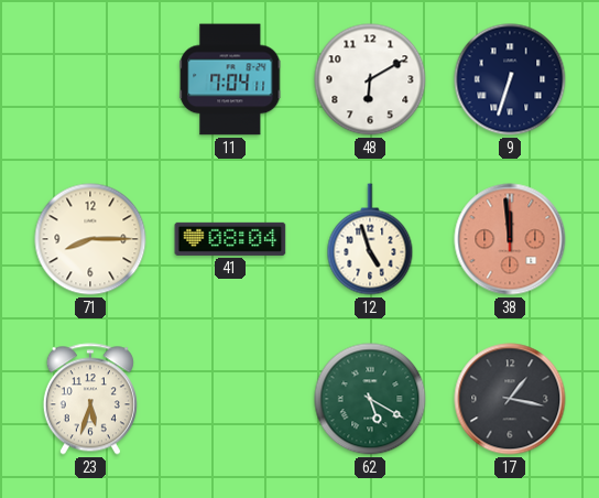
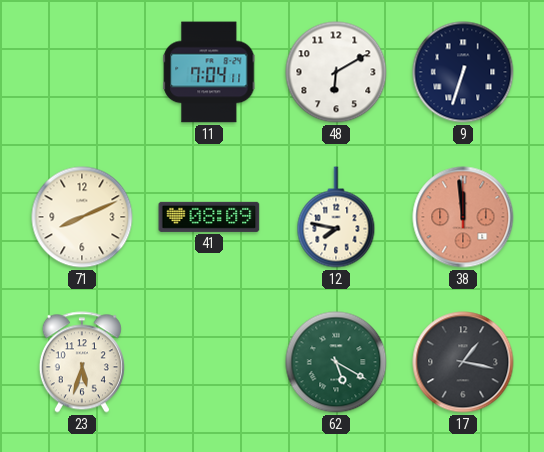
71: 8:15 -> 8:11
41: 08:04 -> 08:09
12: 4:57 -> 7:47
